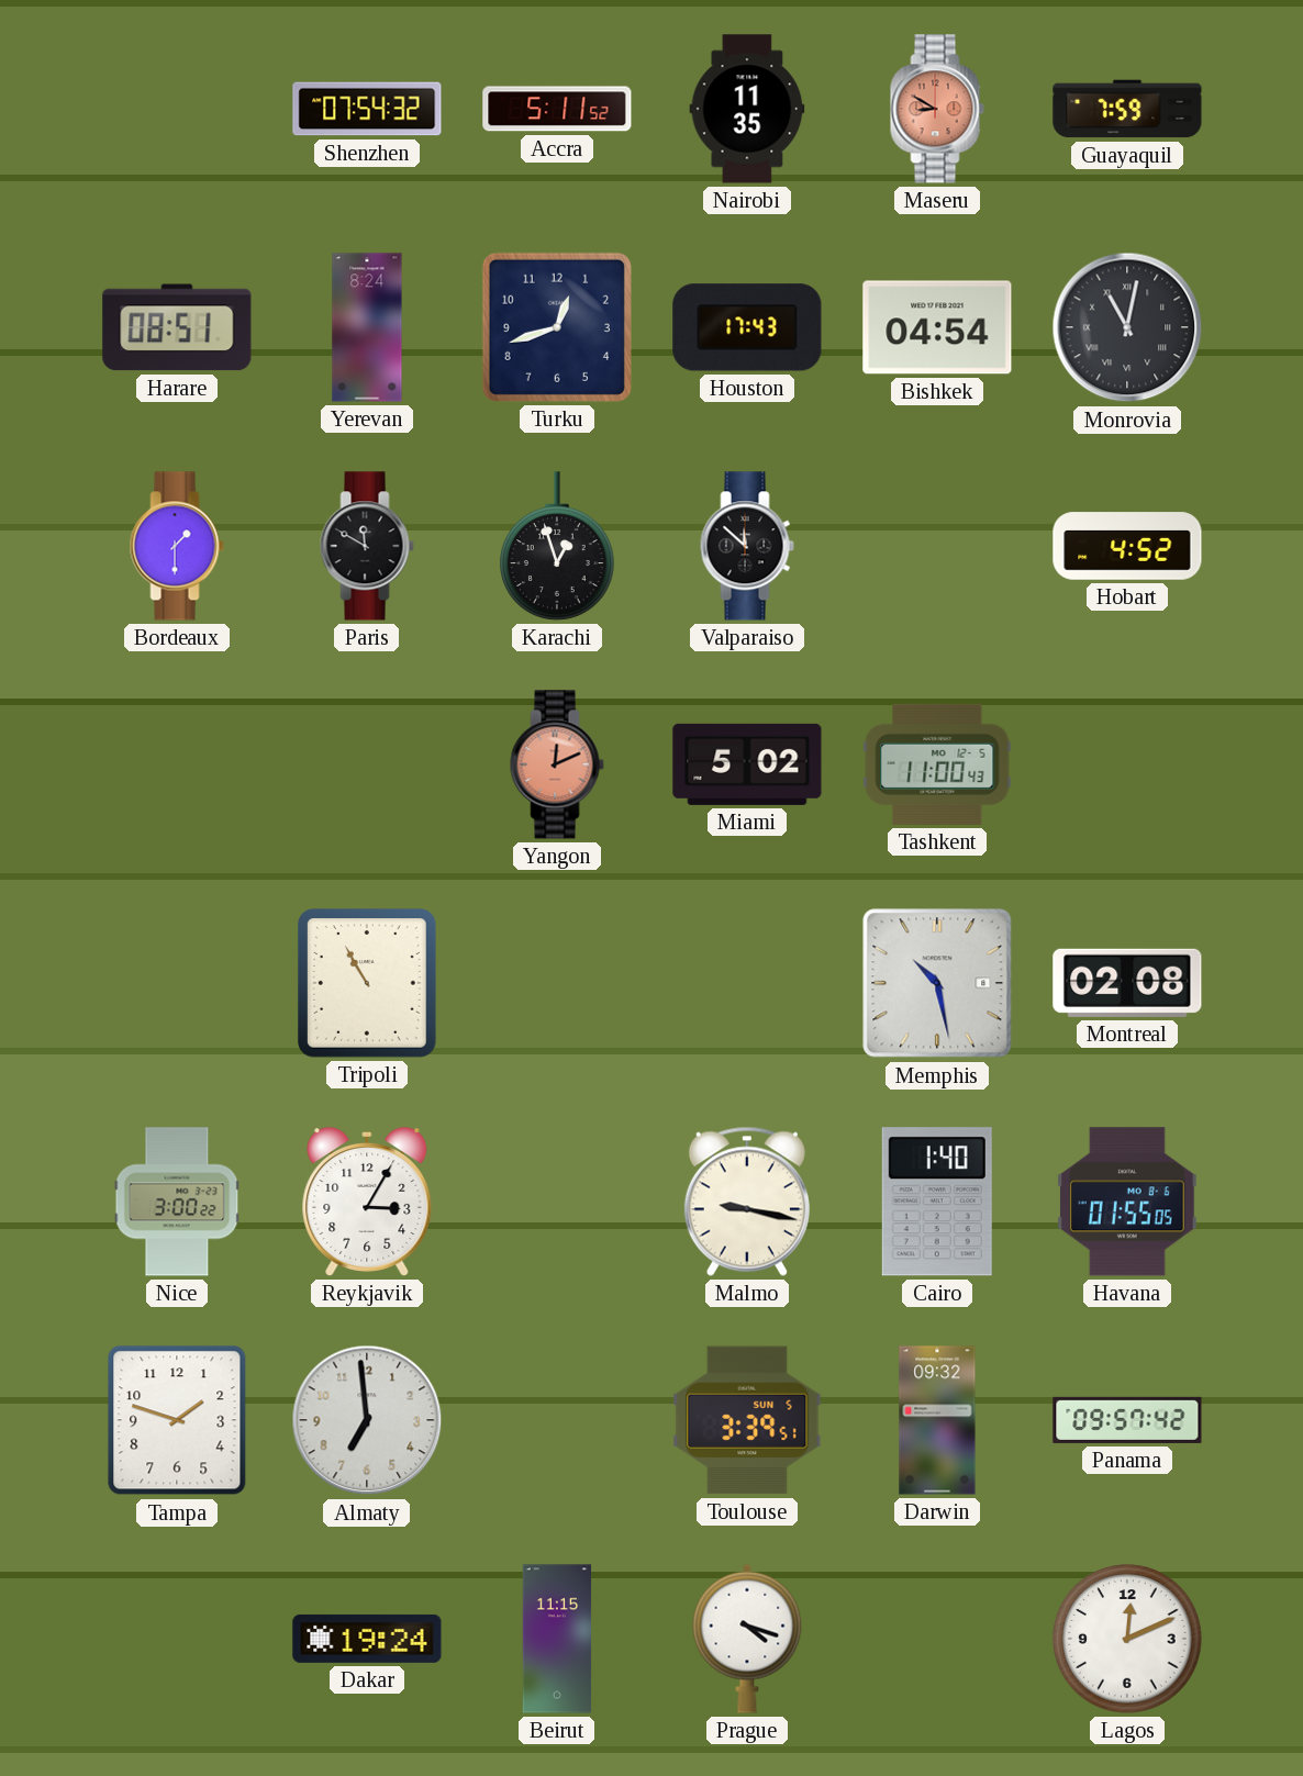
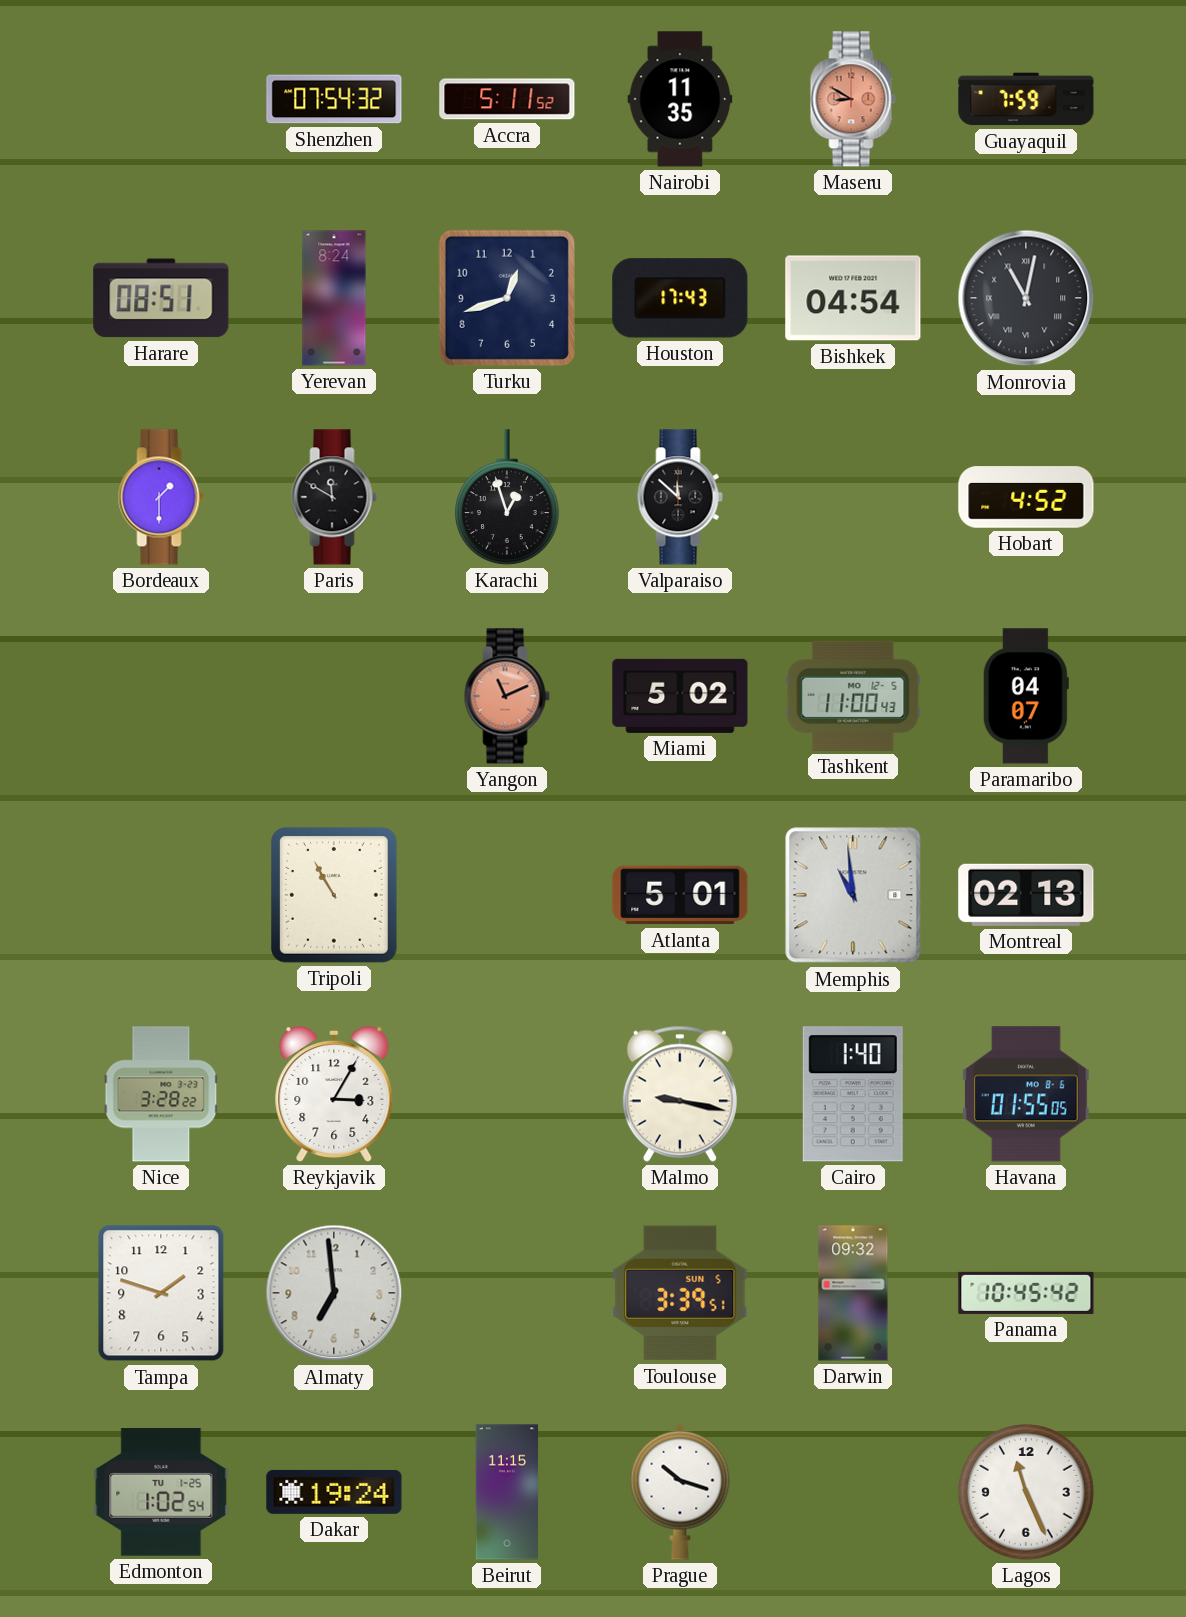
Yangon: 12:11 -> 11:11
Paramaribo: none -> 04:07
Atlanta: none -> 5:01
Memphis: 10:28 -> 10:59
Montreal: 02:08 -> 02:13
Nice: 3:00 -> 3:28
Panama: 09:57 -> 10:45
Edmonton: none -> 1:02
Prague: 4:18 -> 10:18
Lagos: 12:11 -> 11:26
